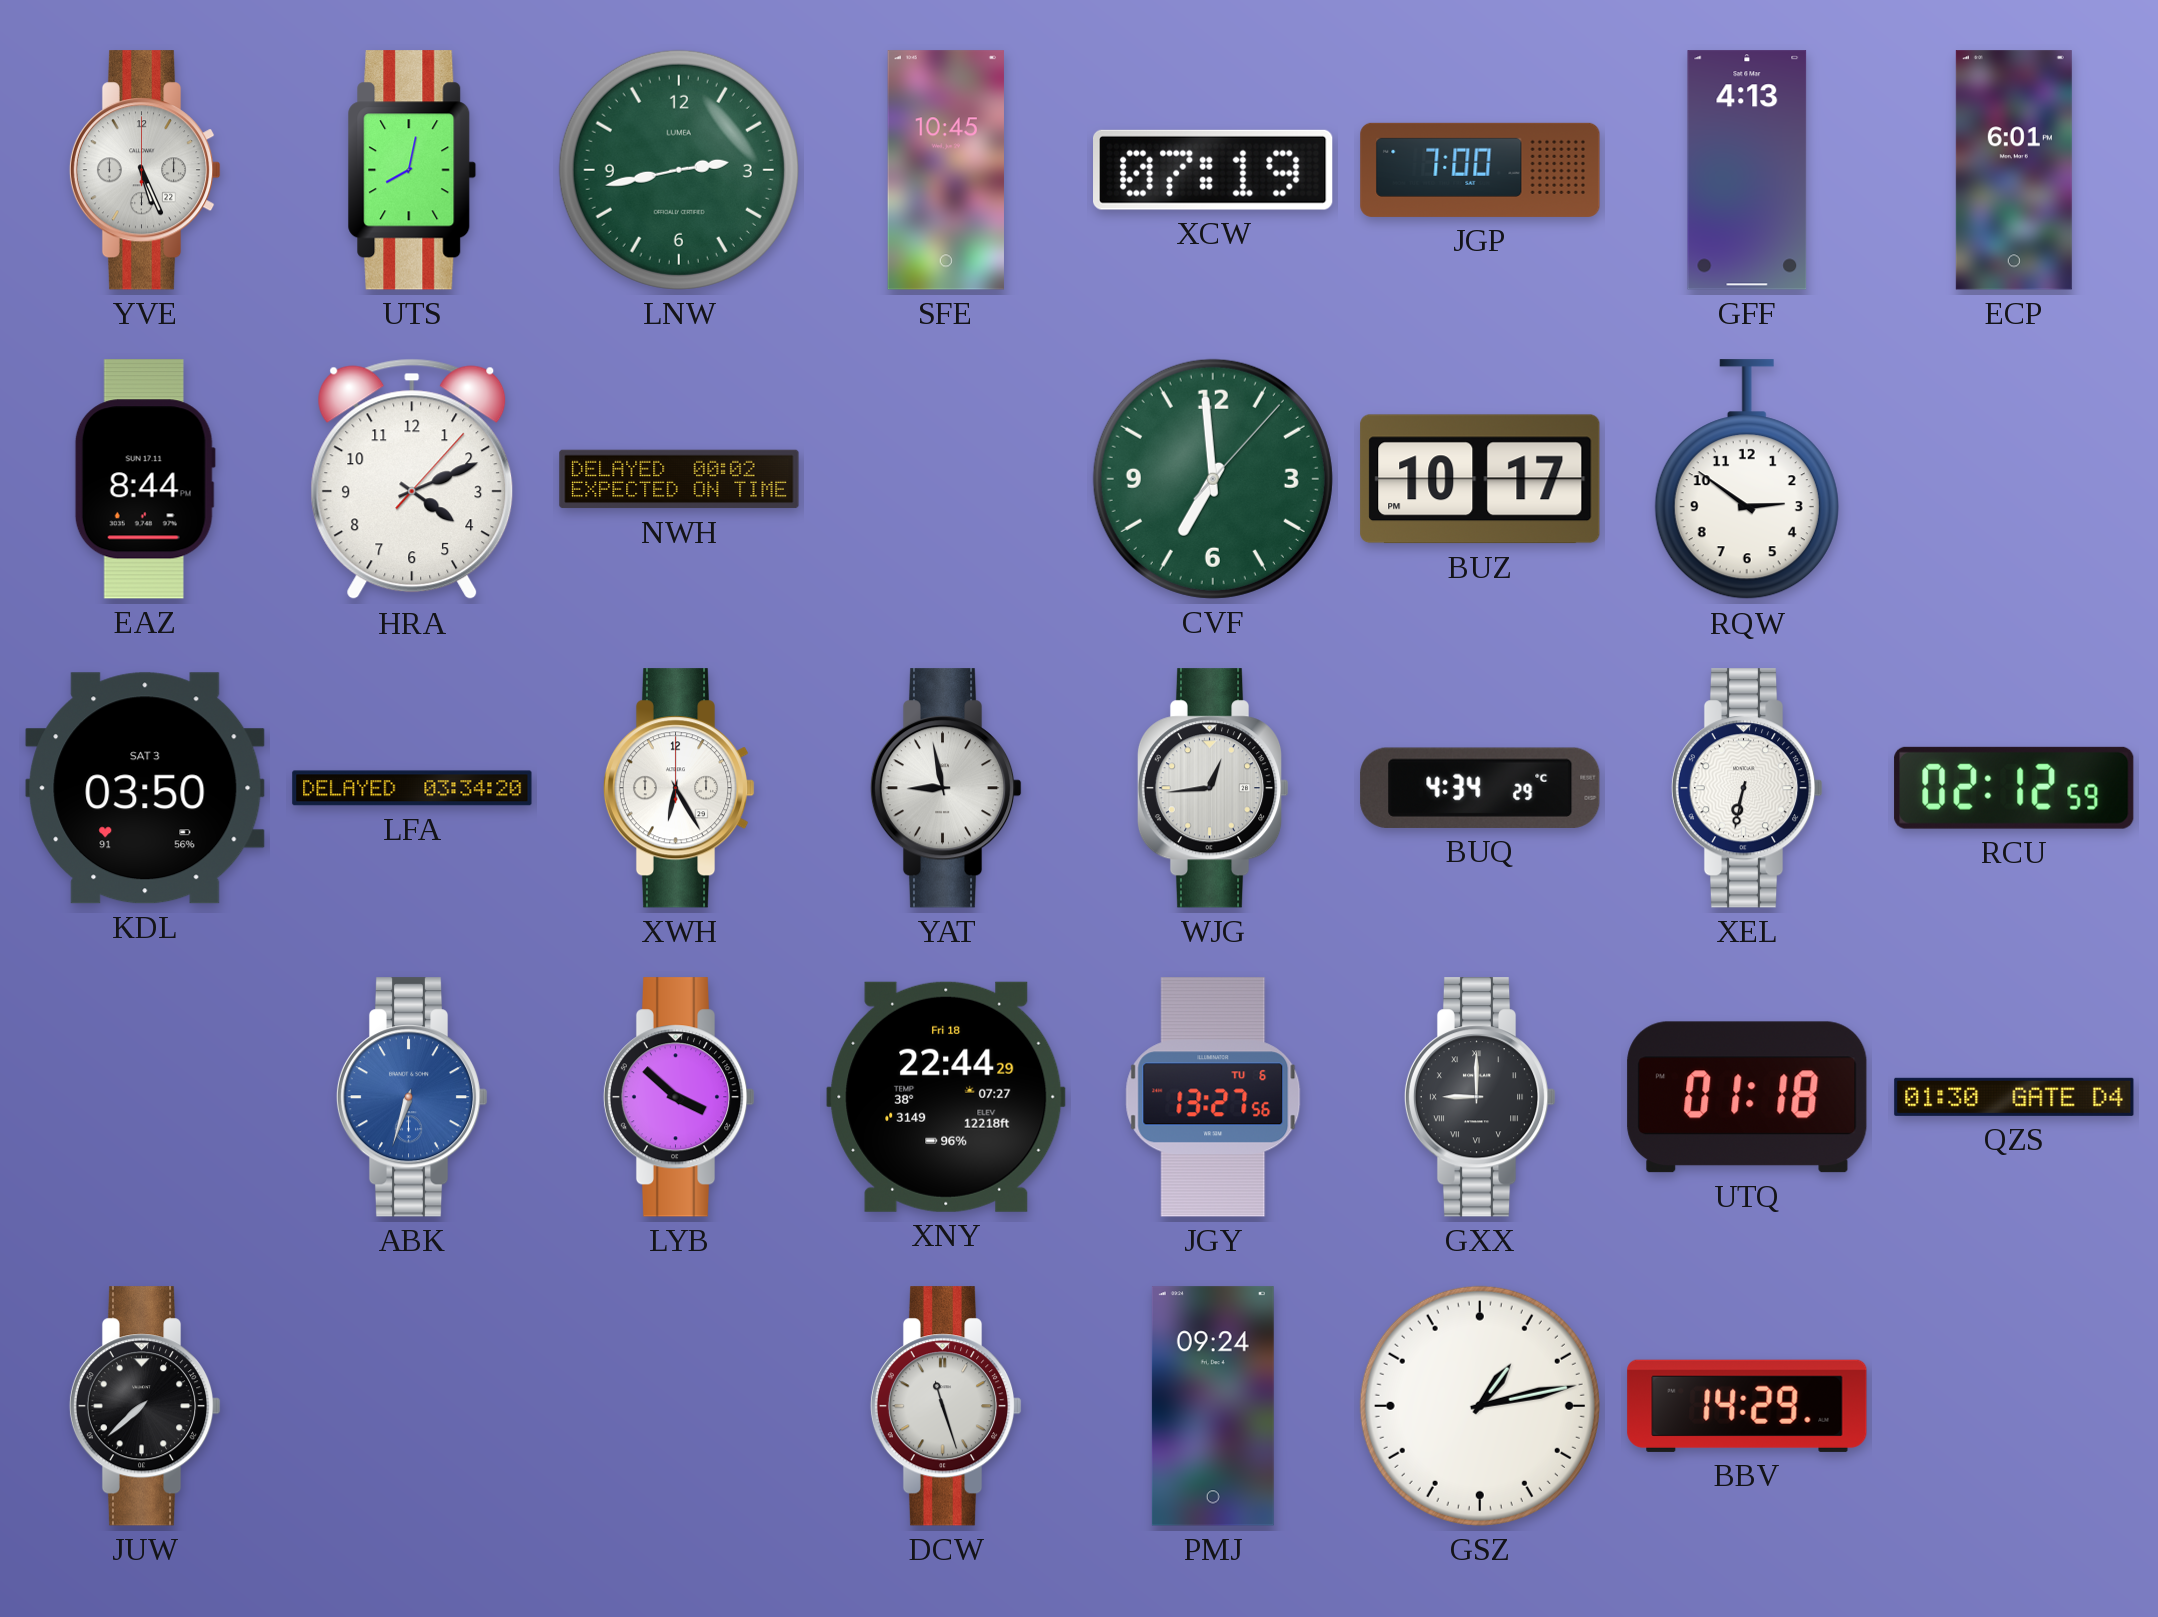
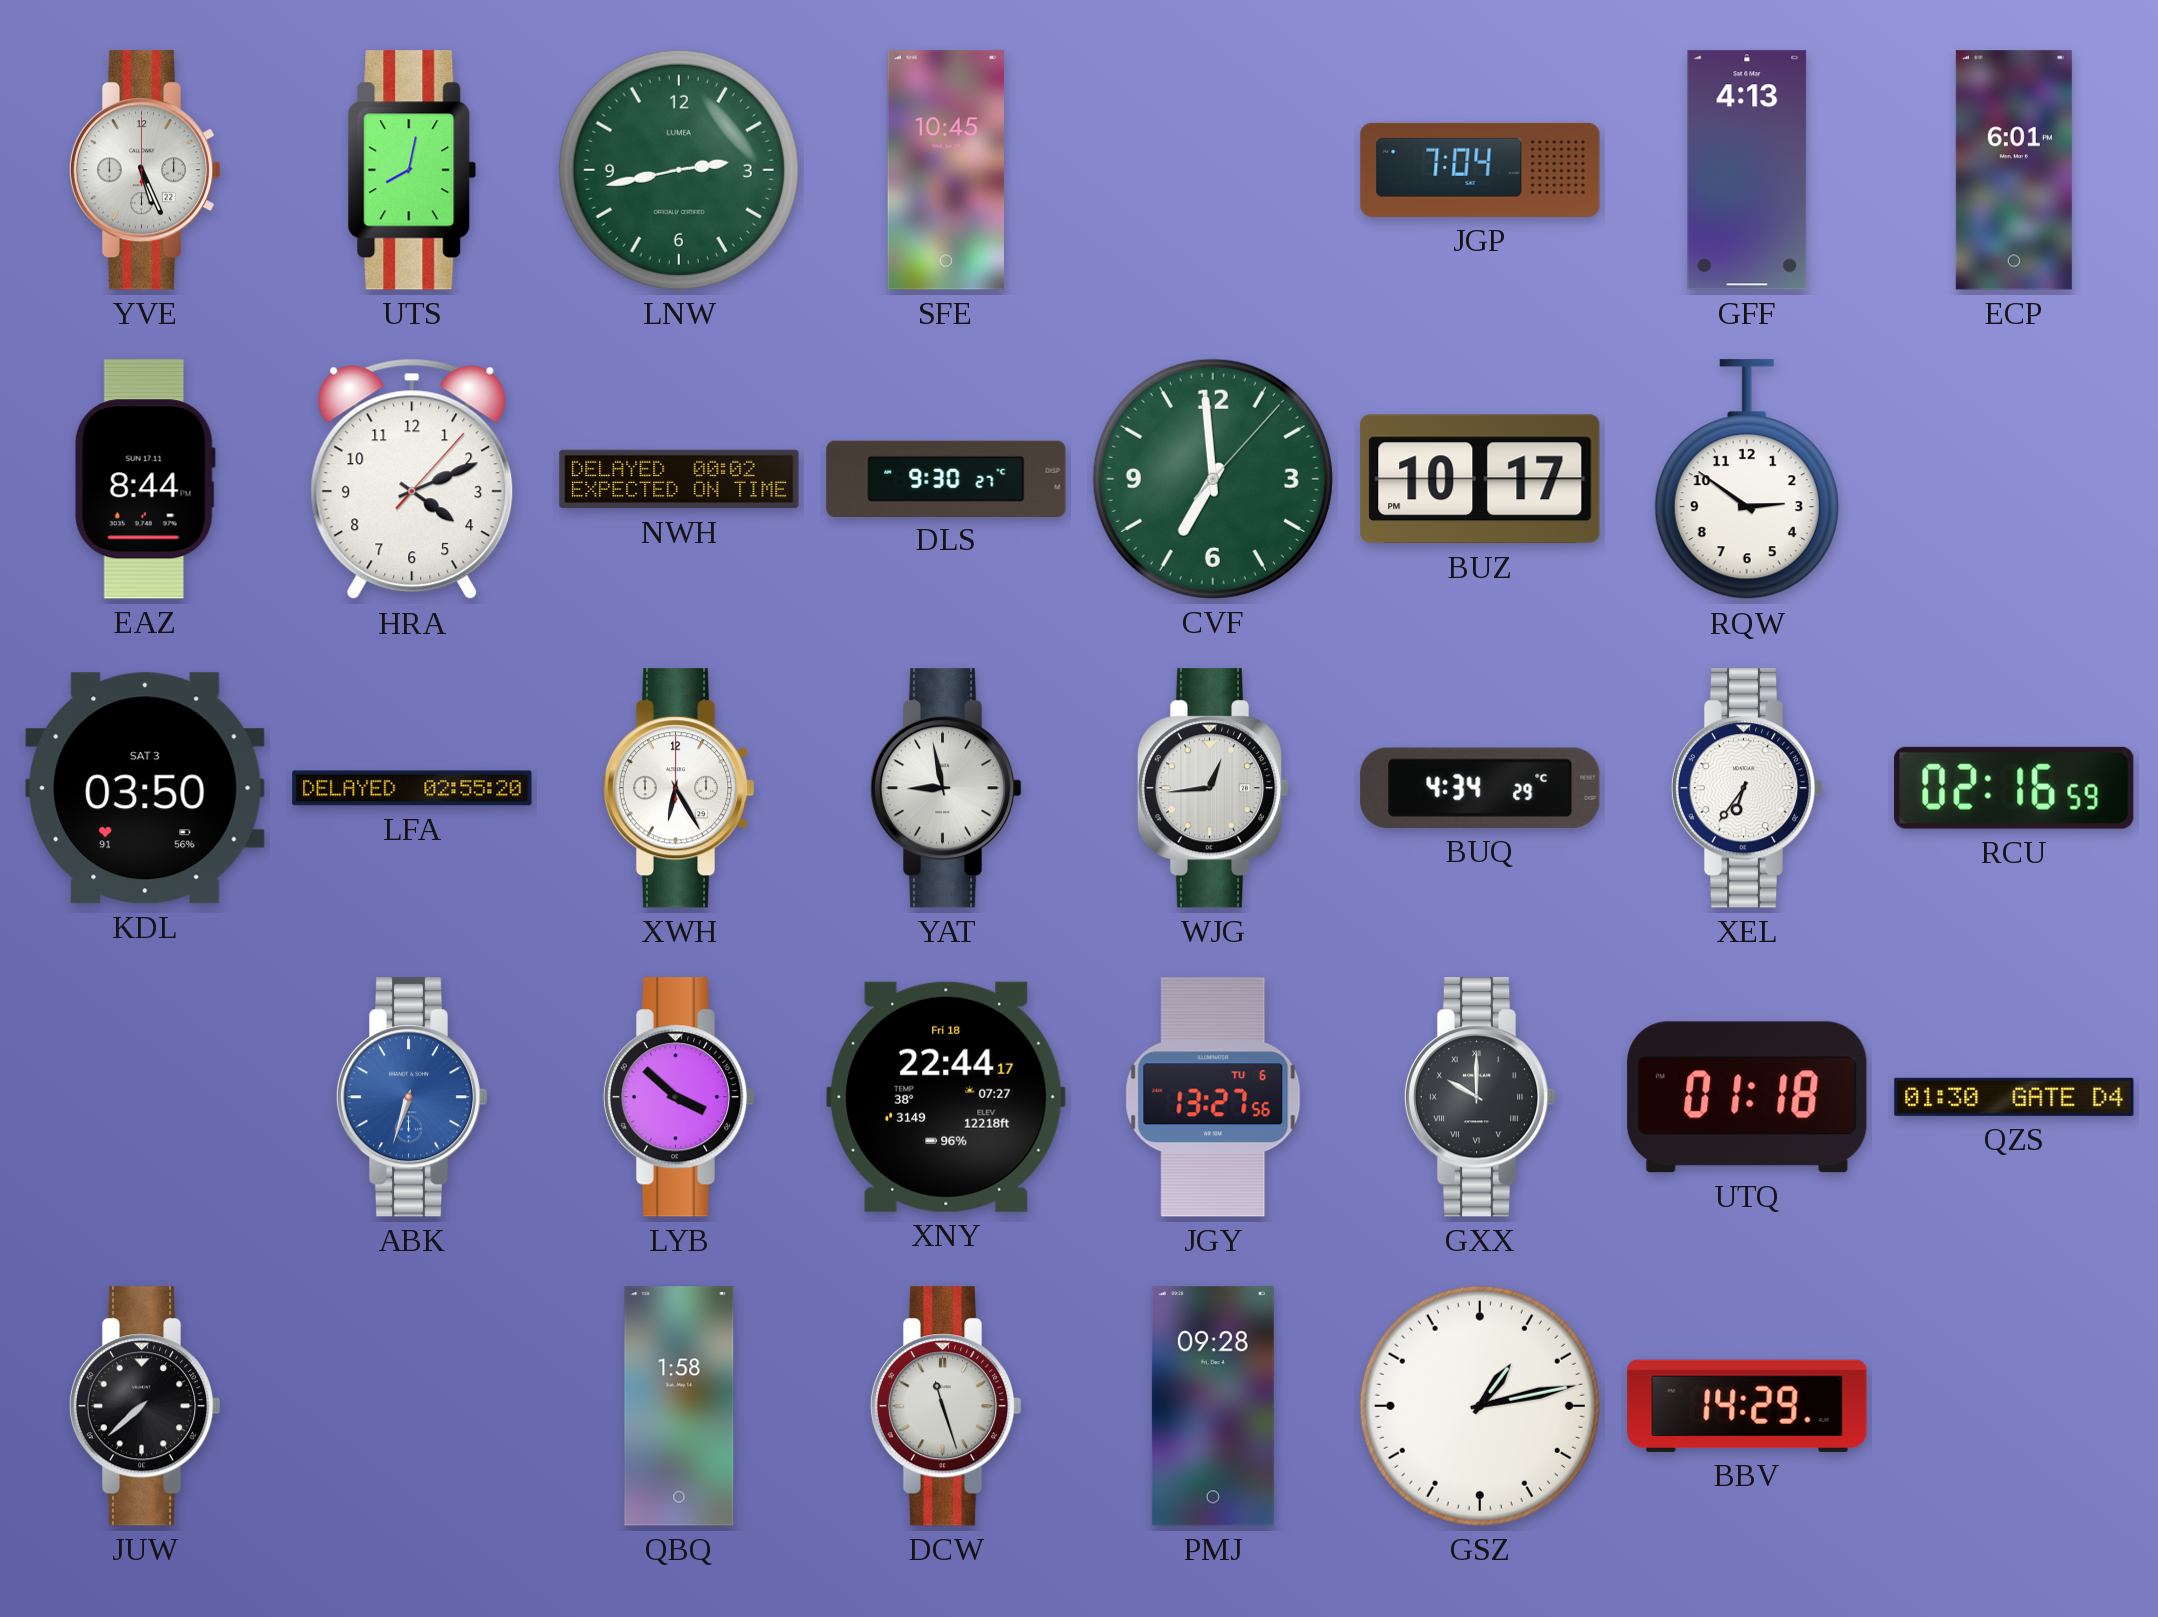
XCW: 07:19 -> none
JGP: 7:00 -> 7:04
DLS: none -> 9:30
LFA: 03:34 -> 02:55
XEL: 6:32 -> 6:36
RCU: 02:12 -> 02:16
XNY: 22:44:29 -> 22:44:17
GXX: 9:00 -> 10:00
QBQ: none -> 1:58
PMJ: 09:24 -> 09:28
